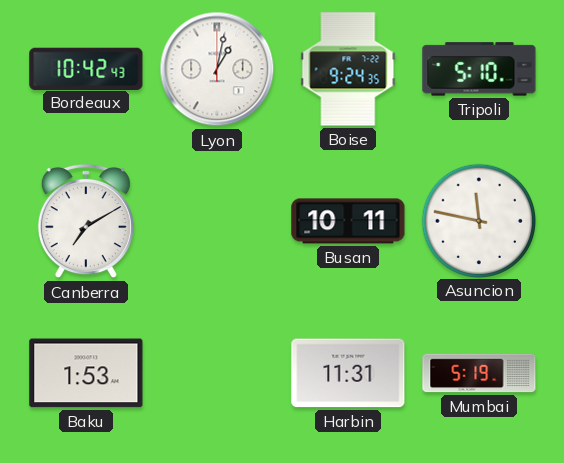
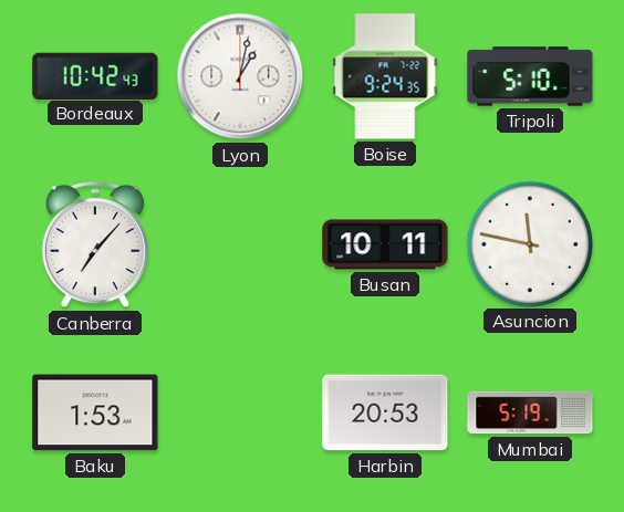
Canberra: 7:10 -> 7:07
Harbin: 11:31 -> 20:53
